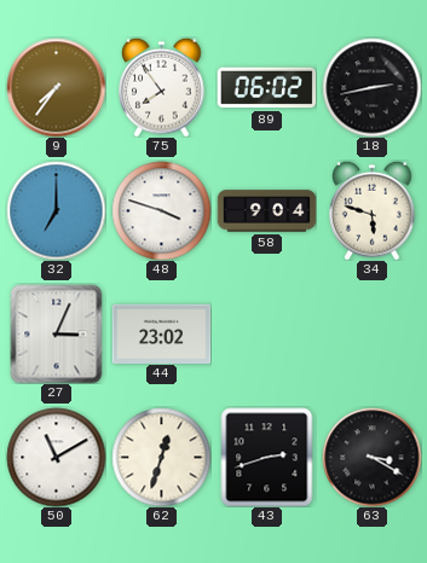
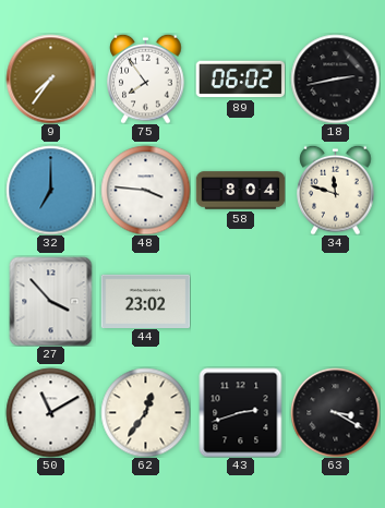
48: 3:48 -> 3:46
58: 9:04 -> 8:04
34: 5:48 -> 11:48
27: 3:04 -> 3:53
62: 12:33 -> 12:36
